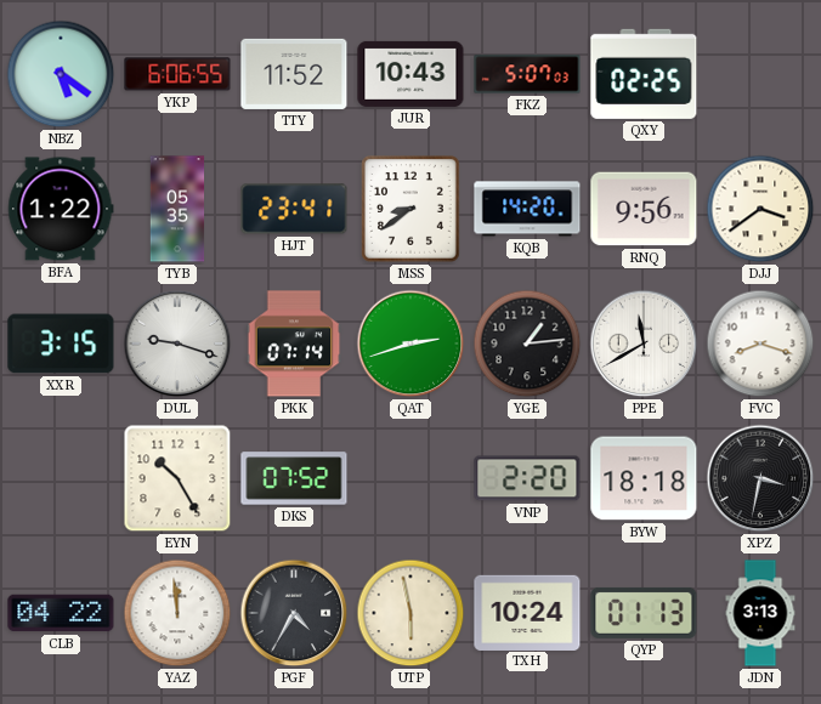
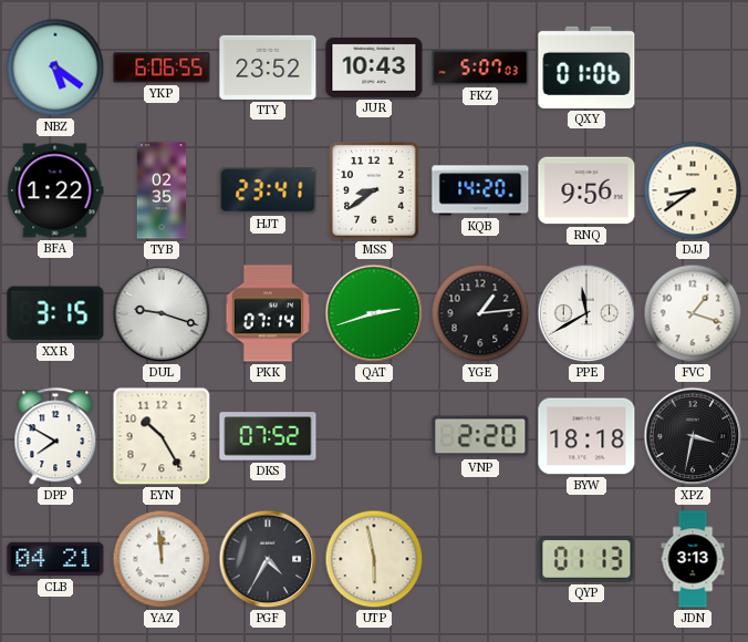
TTY: 11:52 -> 23:52
QXY: 02:25 -> 01:06
TYB: 05:35 -> 02:35
DJJ: 3:39 -> 8:39
FVC: 8:18 -> 1:18
DPP: none -> 7:50
CLB: 04:22 -> 04:21
TXH: 10:24 -> none
